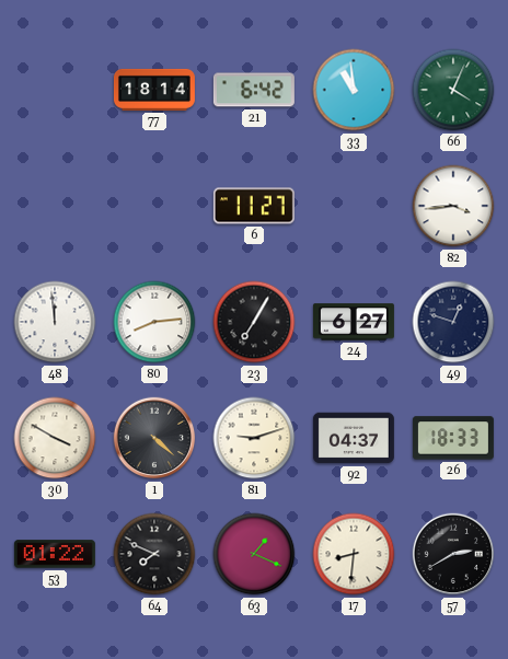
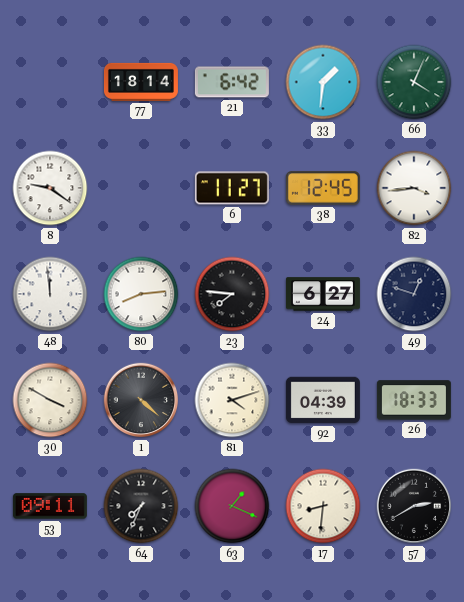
33: 10:59 -> 1:31
8: none -> 9:21
38: none -> 12:45
23: 7:05 -> 7:46
81: 9:12 -> 4:12
92: 04:37 -> 04:39
53: 01:22 -> 09:11
64: 7:49 -> 7:34
